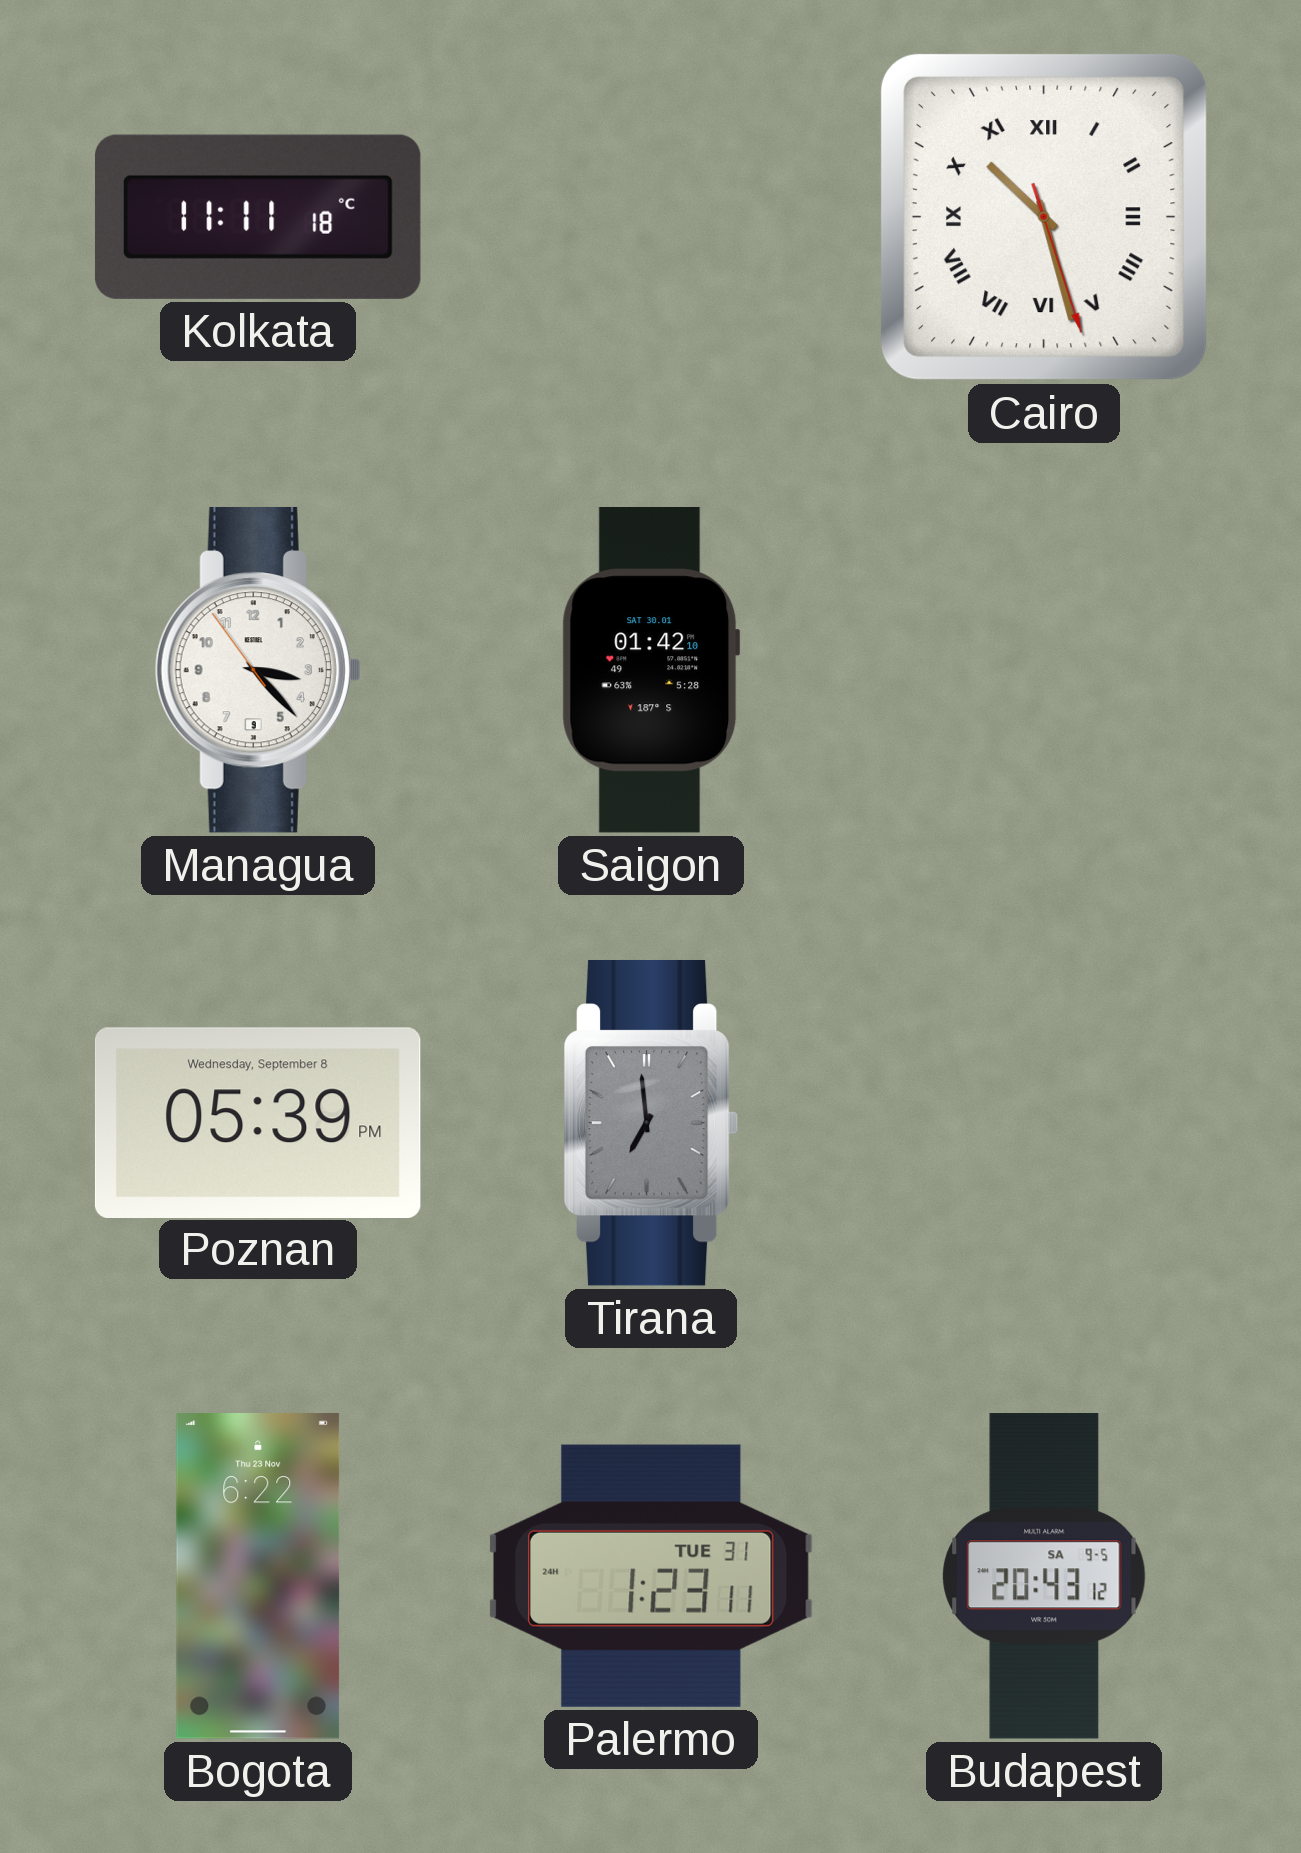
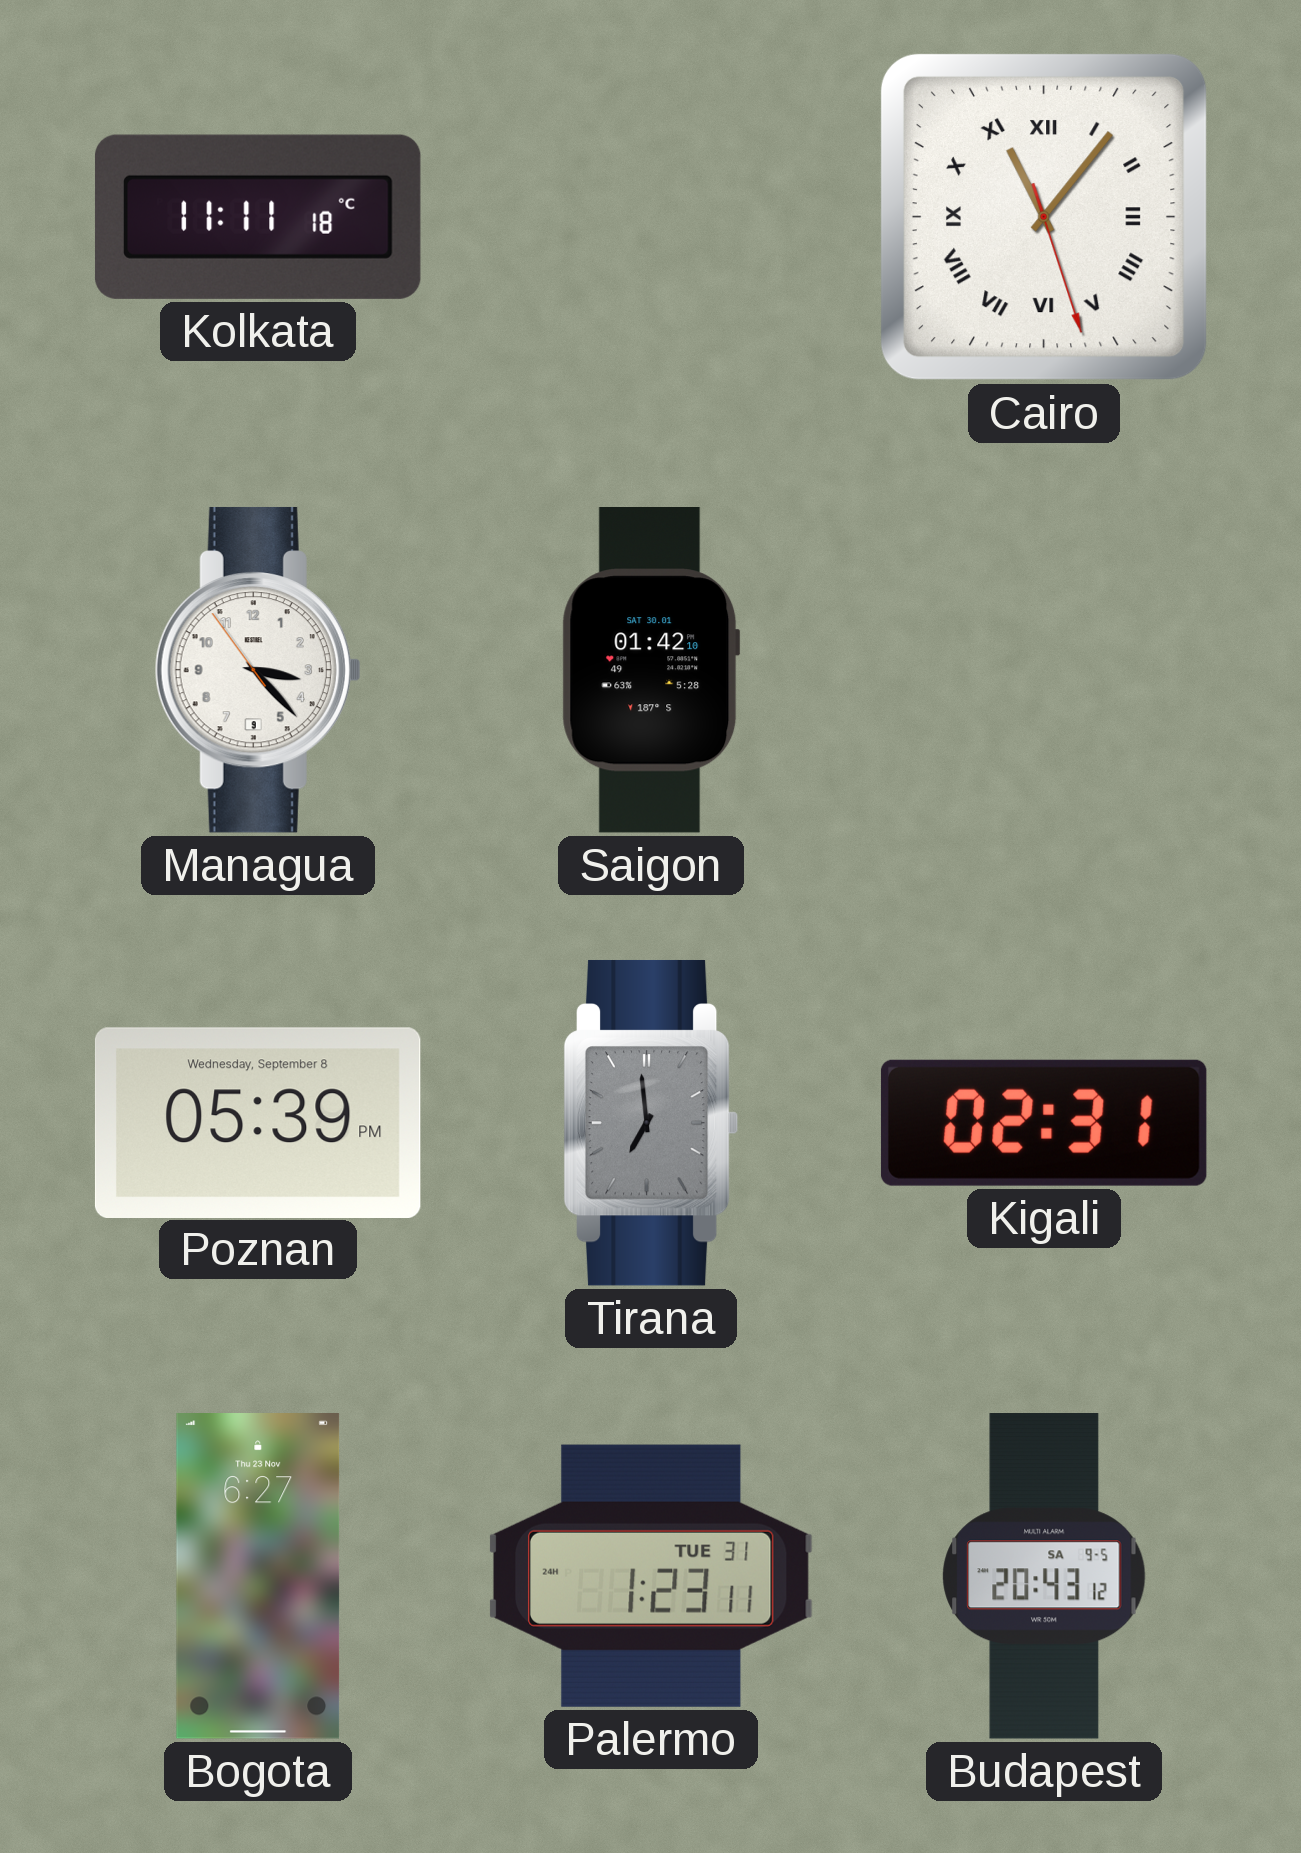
Cairo: 10:27 -> 11:06
Kigali: none -> 02:31
Bogota: 6:22 -> 6:27
